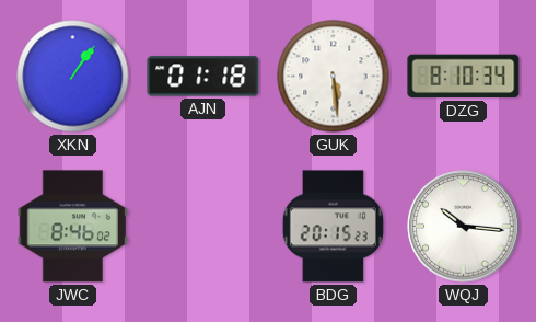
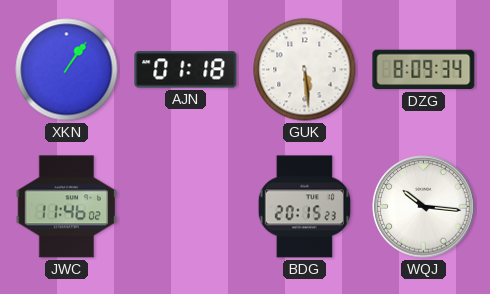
DZG: 8:10 -> 8:09
JWC: 8:46 -> 11:46
